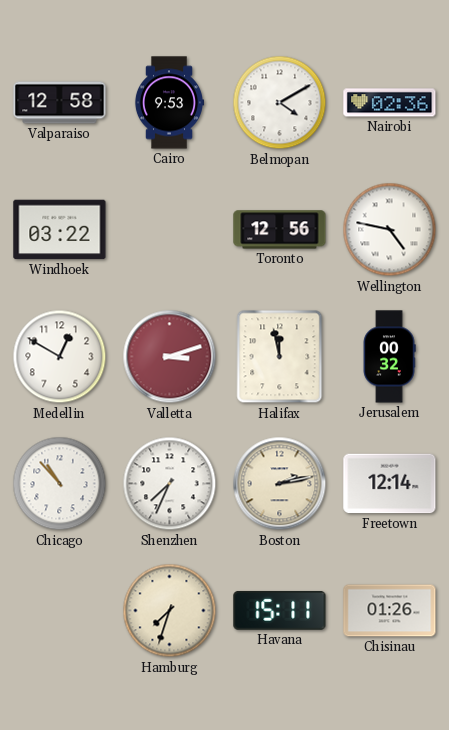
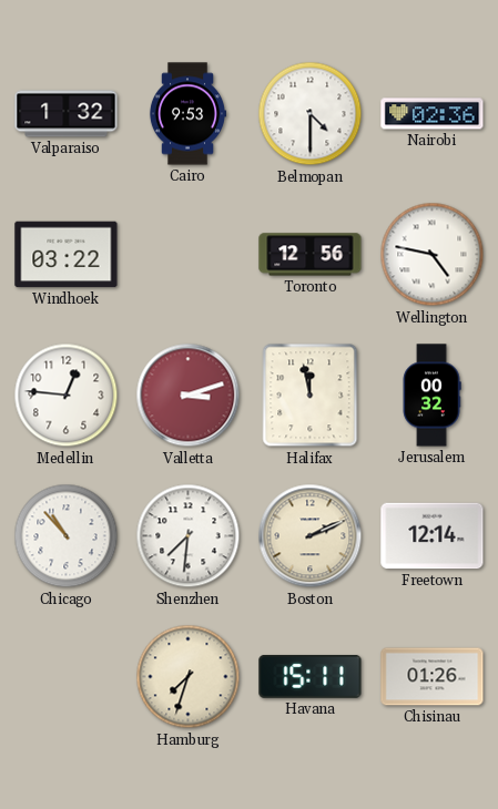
Valparaiso: 12:58 -> 1:32
Belmopan: 4:10 -> 4:30
Medellin: 12:50 -> 12:46
Shenzhen: 7:34 -> 7:31
Boston: 2:13 -> 2:11
